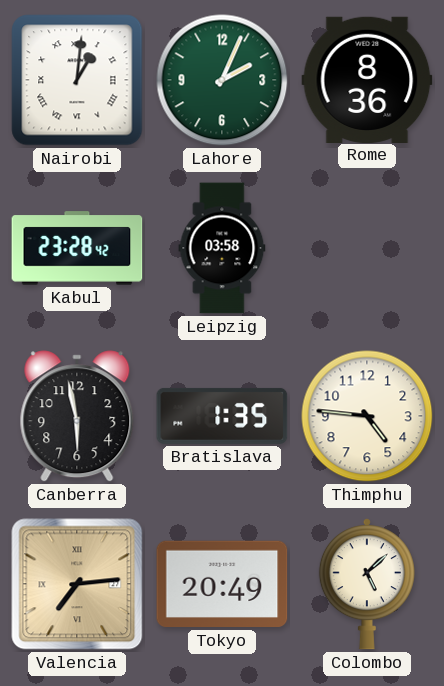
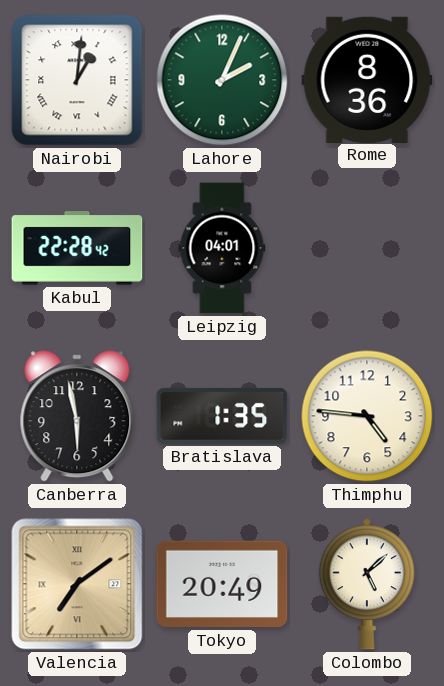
Kabul: 23:28 -> 22:28
Leipzig: 03:58 -> 04:01
Valencia: 7:14 -> 7:09
